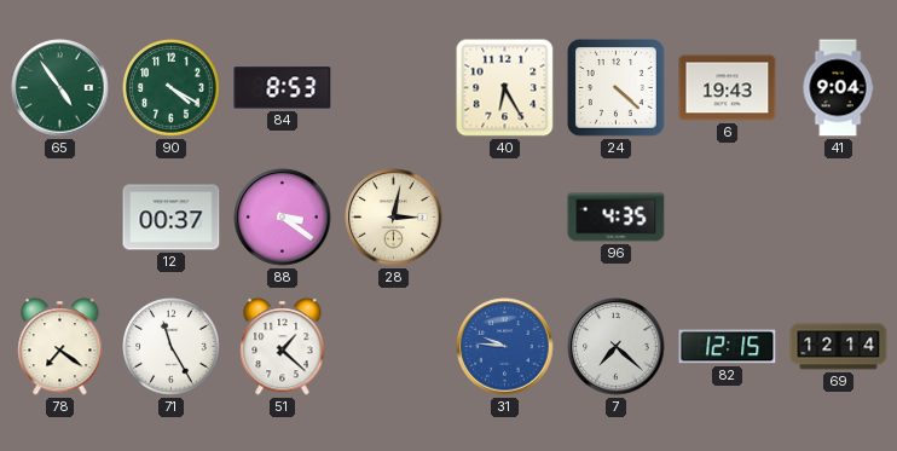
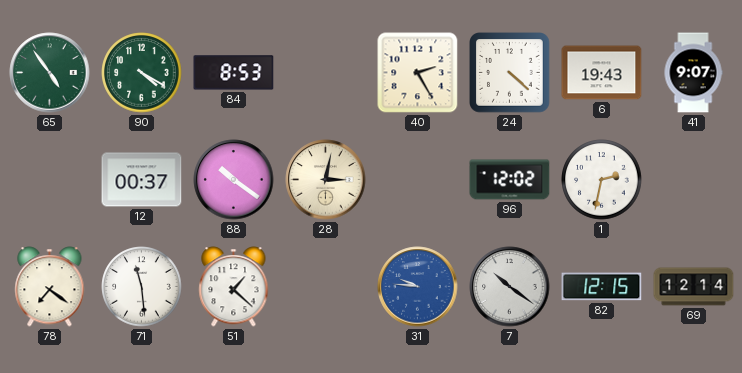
40: 6:25 -> 2:25
41: 9:04 -> 9:07
88: 3:21 -> 10:21
96: 4:35 -> 12:02
1: none -> 2:32
71: 11:25 -> 11:29
7: 7:22 -> 10:21
